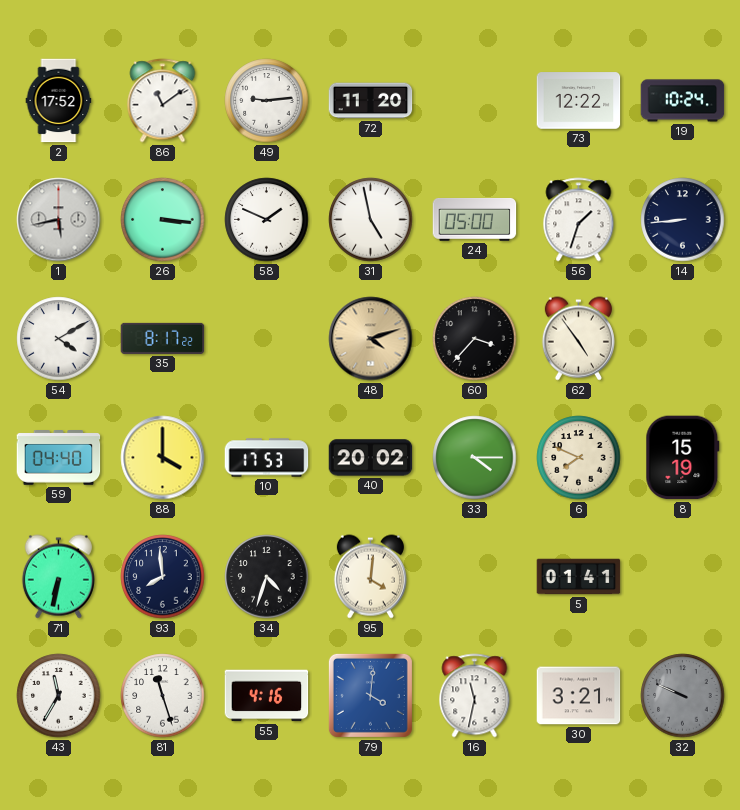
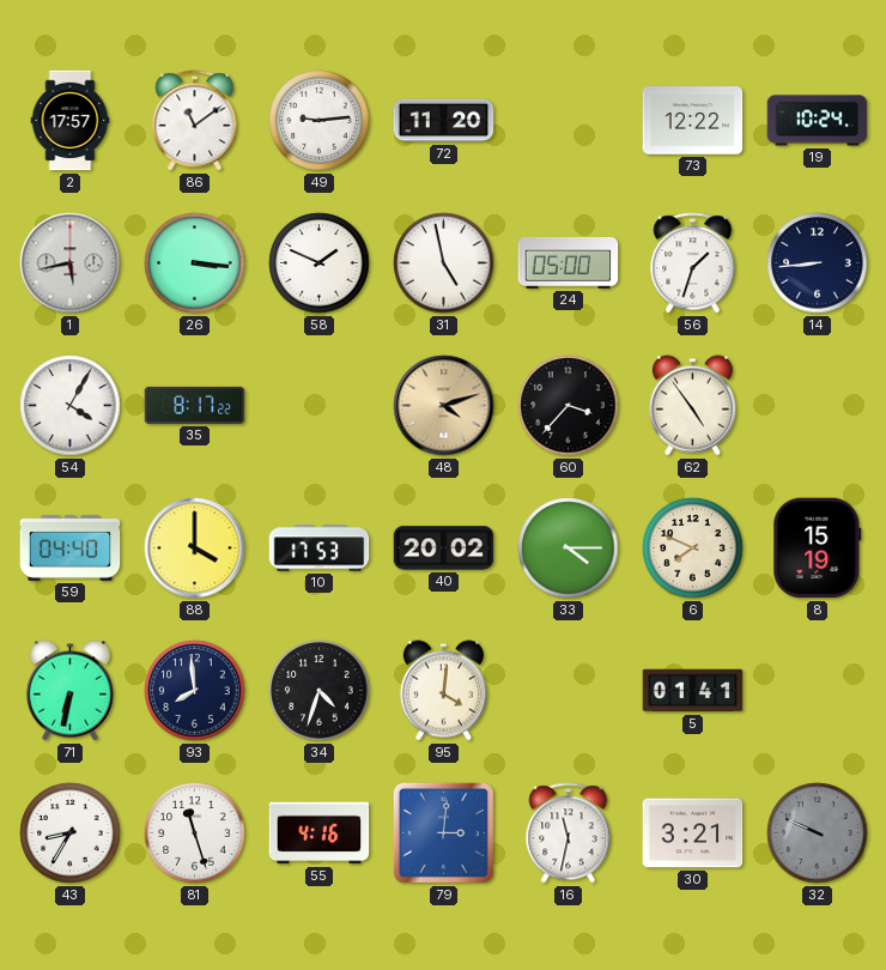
2: 17:52 -> 17:57
54: 4:10 -> 4:05
43: 11:35 -> 8:35
79: 4:01 -> 3:01
